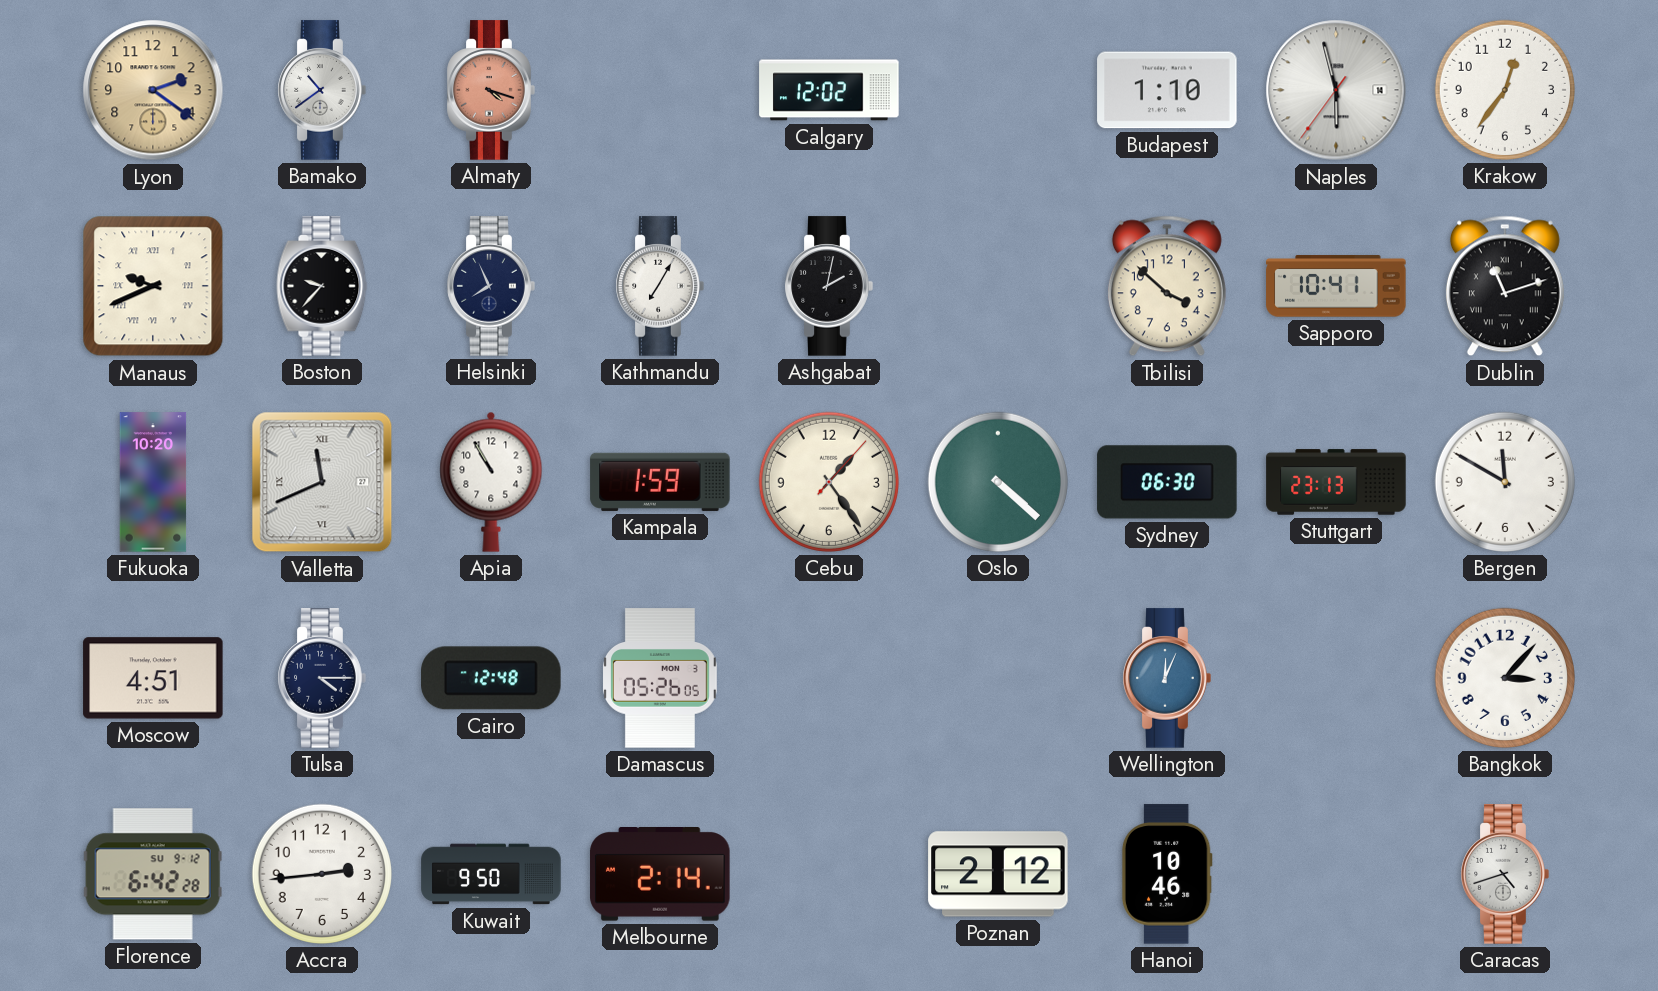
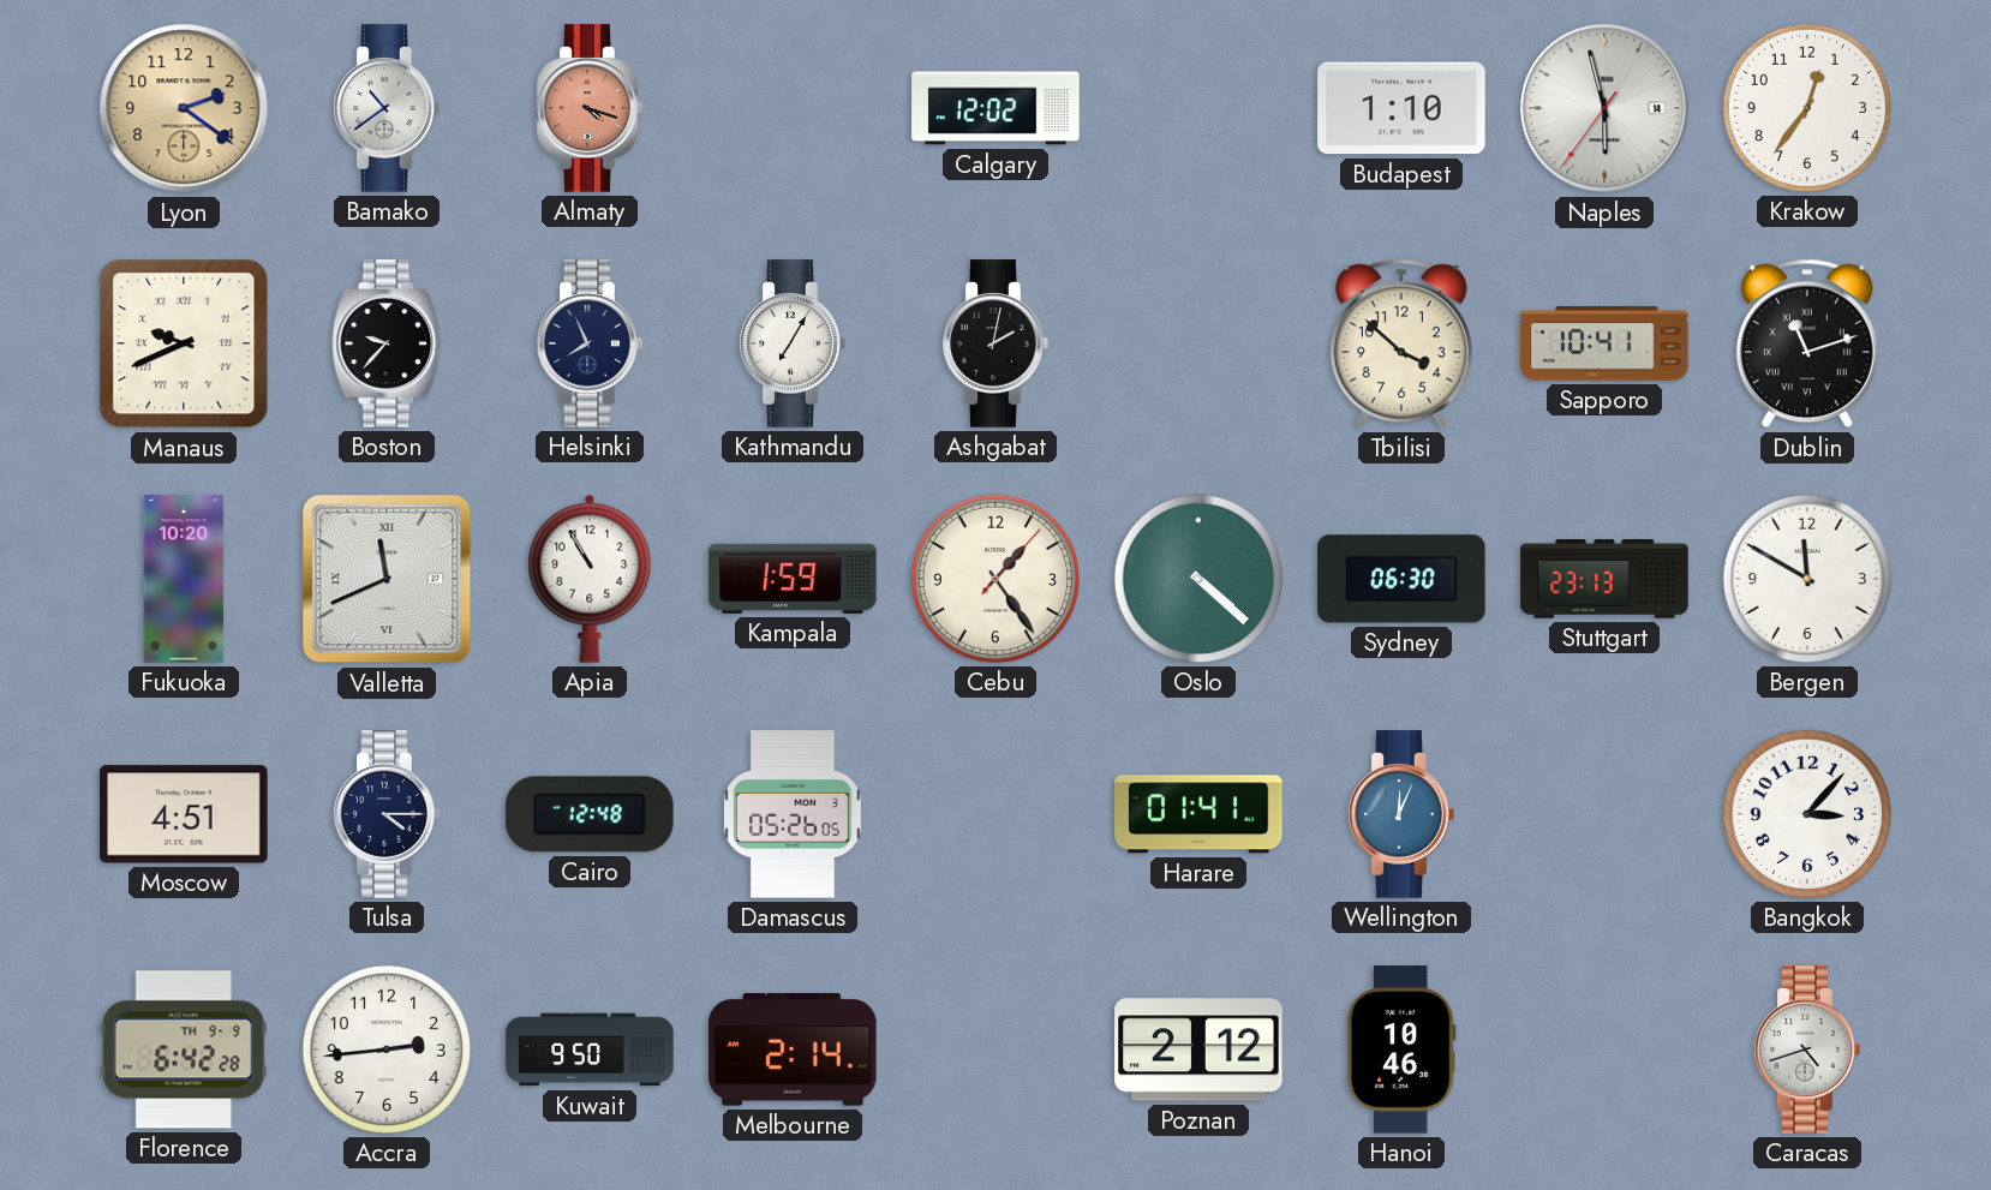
Harare: none -> 01:41
Florence date: SU 9-12 -> TH 9-9
